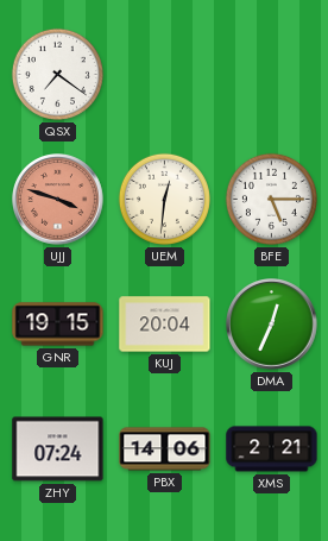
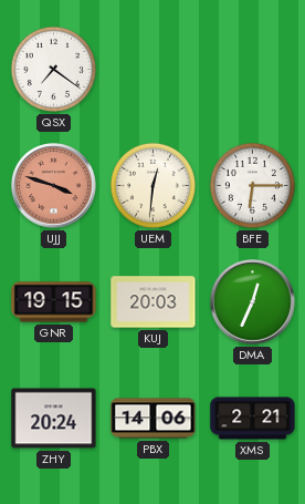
BFE: 5:15 -> 6:15
KUJ: 20:04 -> 20:03
ZHY: 07:24 -> 20:24
